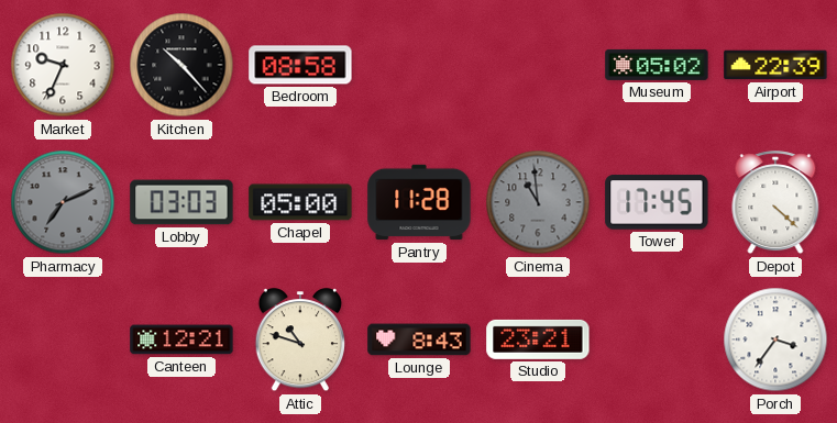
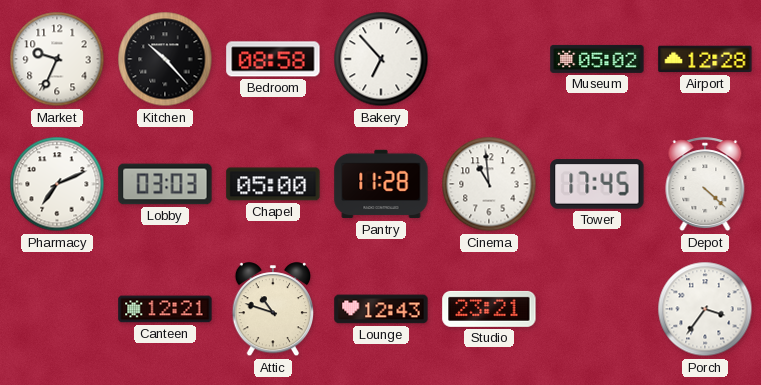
Bakery: none -> 6:53
Airport: 22:39 -> 12:28
Pharmacy dial: grey -> white
Cinema dial: grey -> white
Lounge: 8:43 -> 12:43
